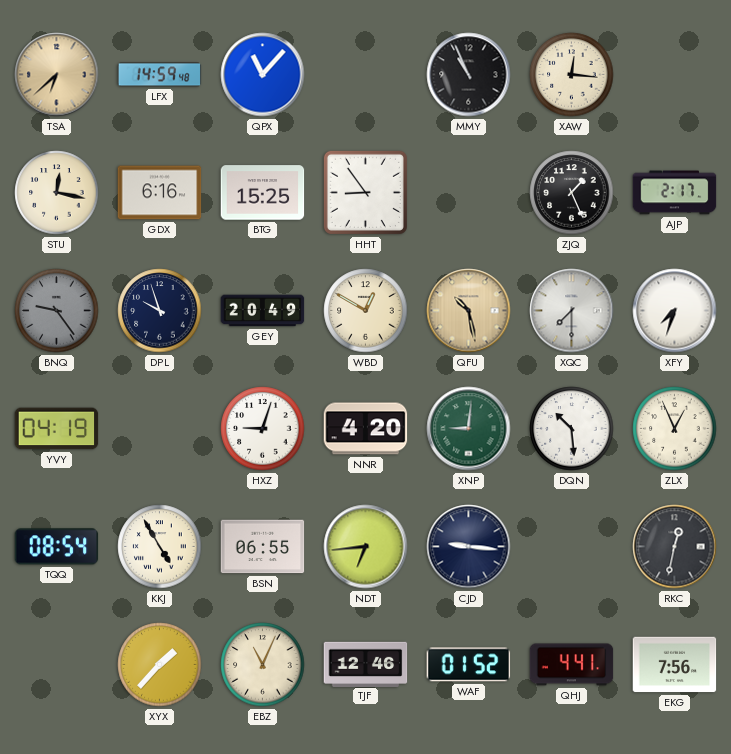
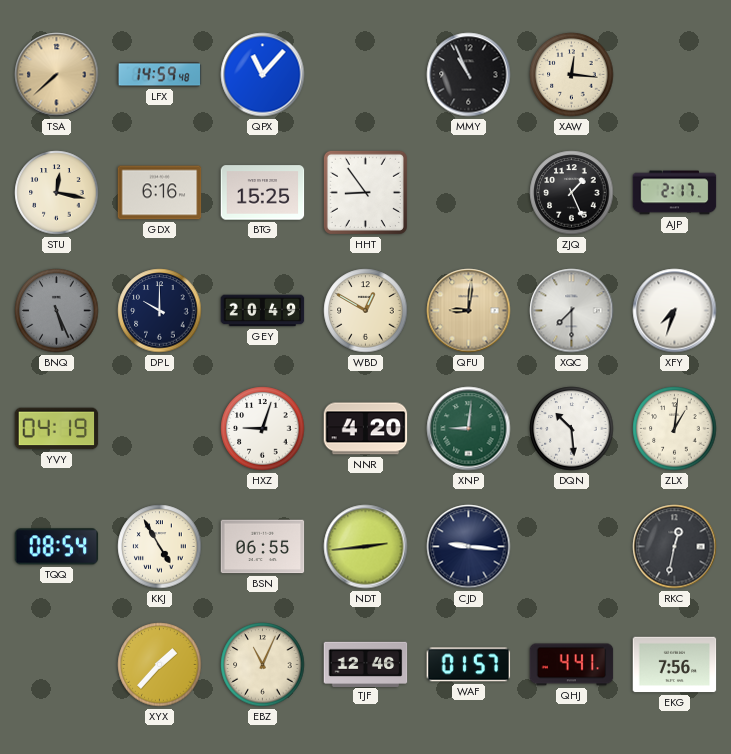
TSA: 6:38 -> 7:38
BNQ: 9:24 -> 5:26
DPL: 9:57 -> 10:00
QFU: 10:28 -> 9:01
ZLX: 12:56 -> 1:01
NDT: 6:44 -> 2:44
WAF: 01:52 -> 01:57
